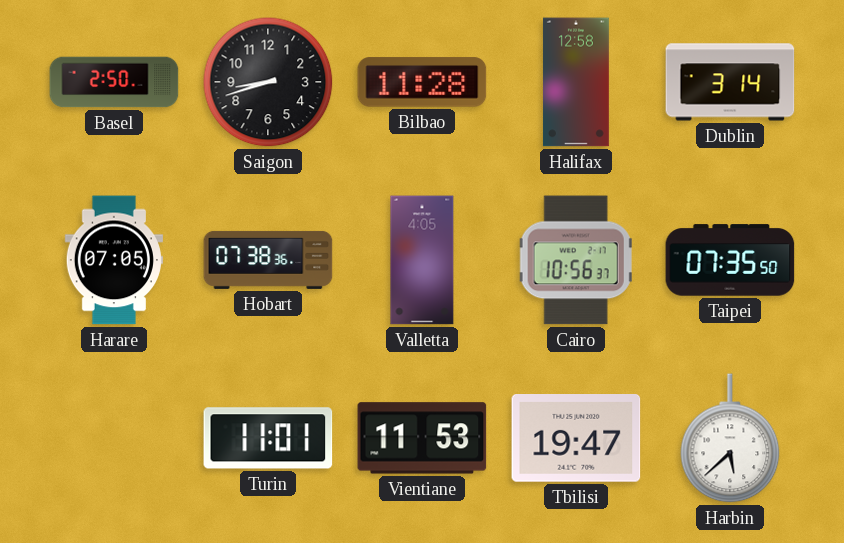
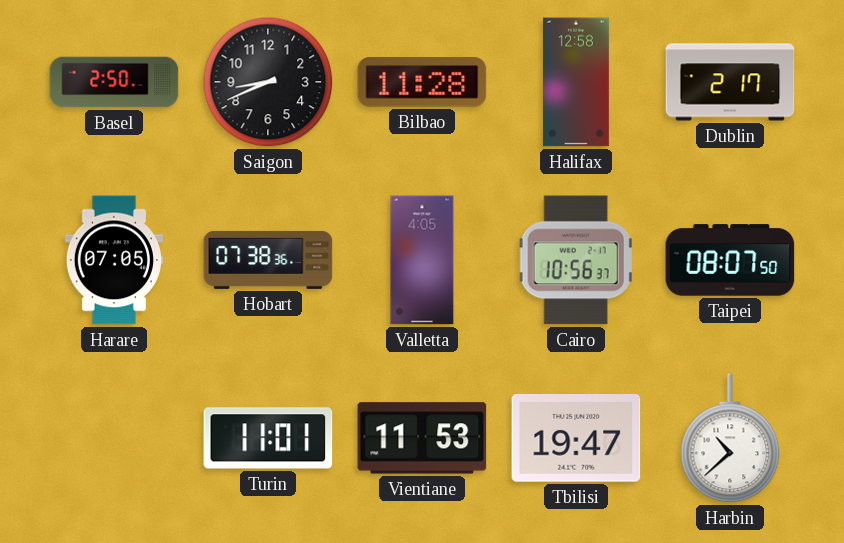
Saigon: 8:42 -> 8:41
Dublin: 3:14 -> 2:17
Taipei: 07:35 -> 08:07
Harbin: 5:38 -> 10:38
